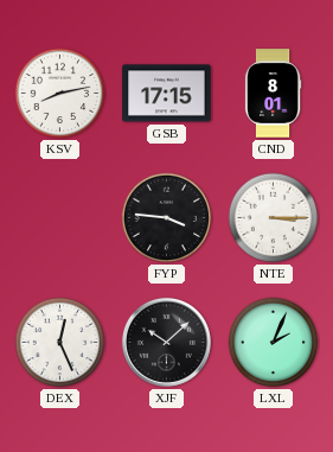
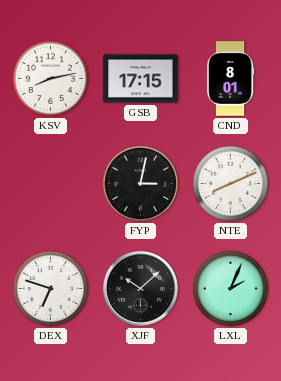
FYP: 3:46 -> 3:02
NTE: 3:15 -> 8:11
DEX: 12:26 -> 6:48
